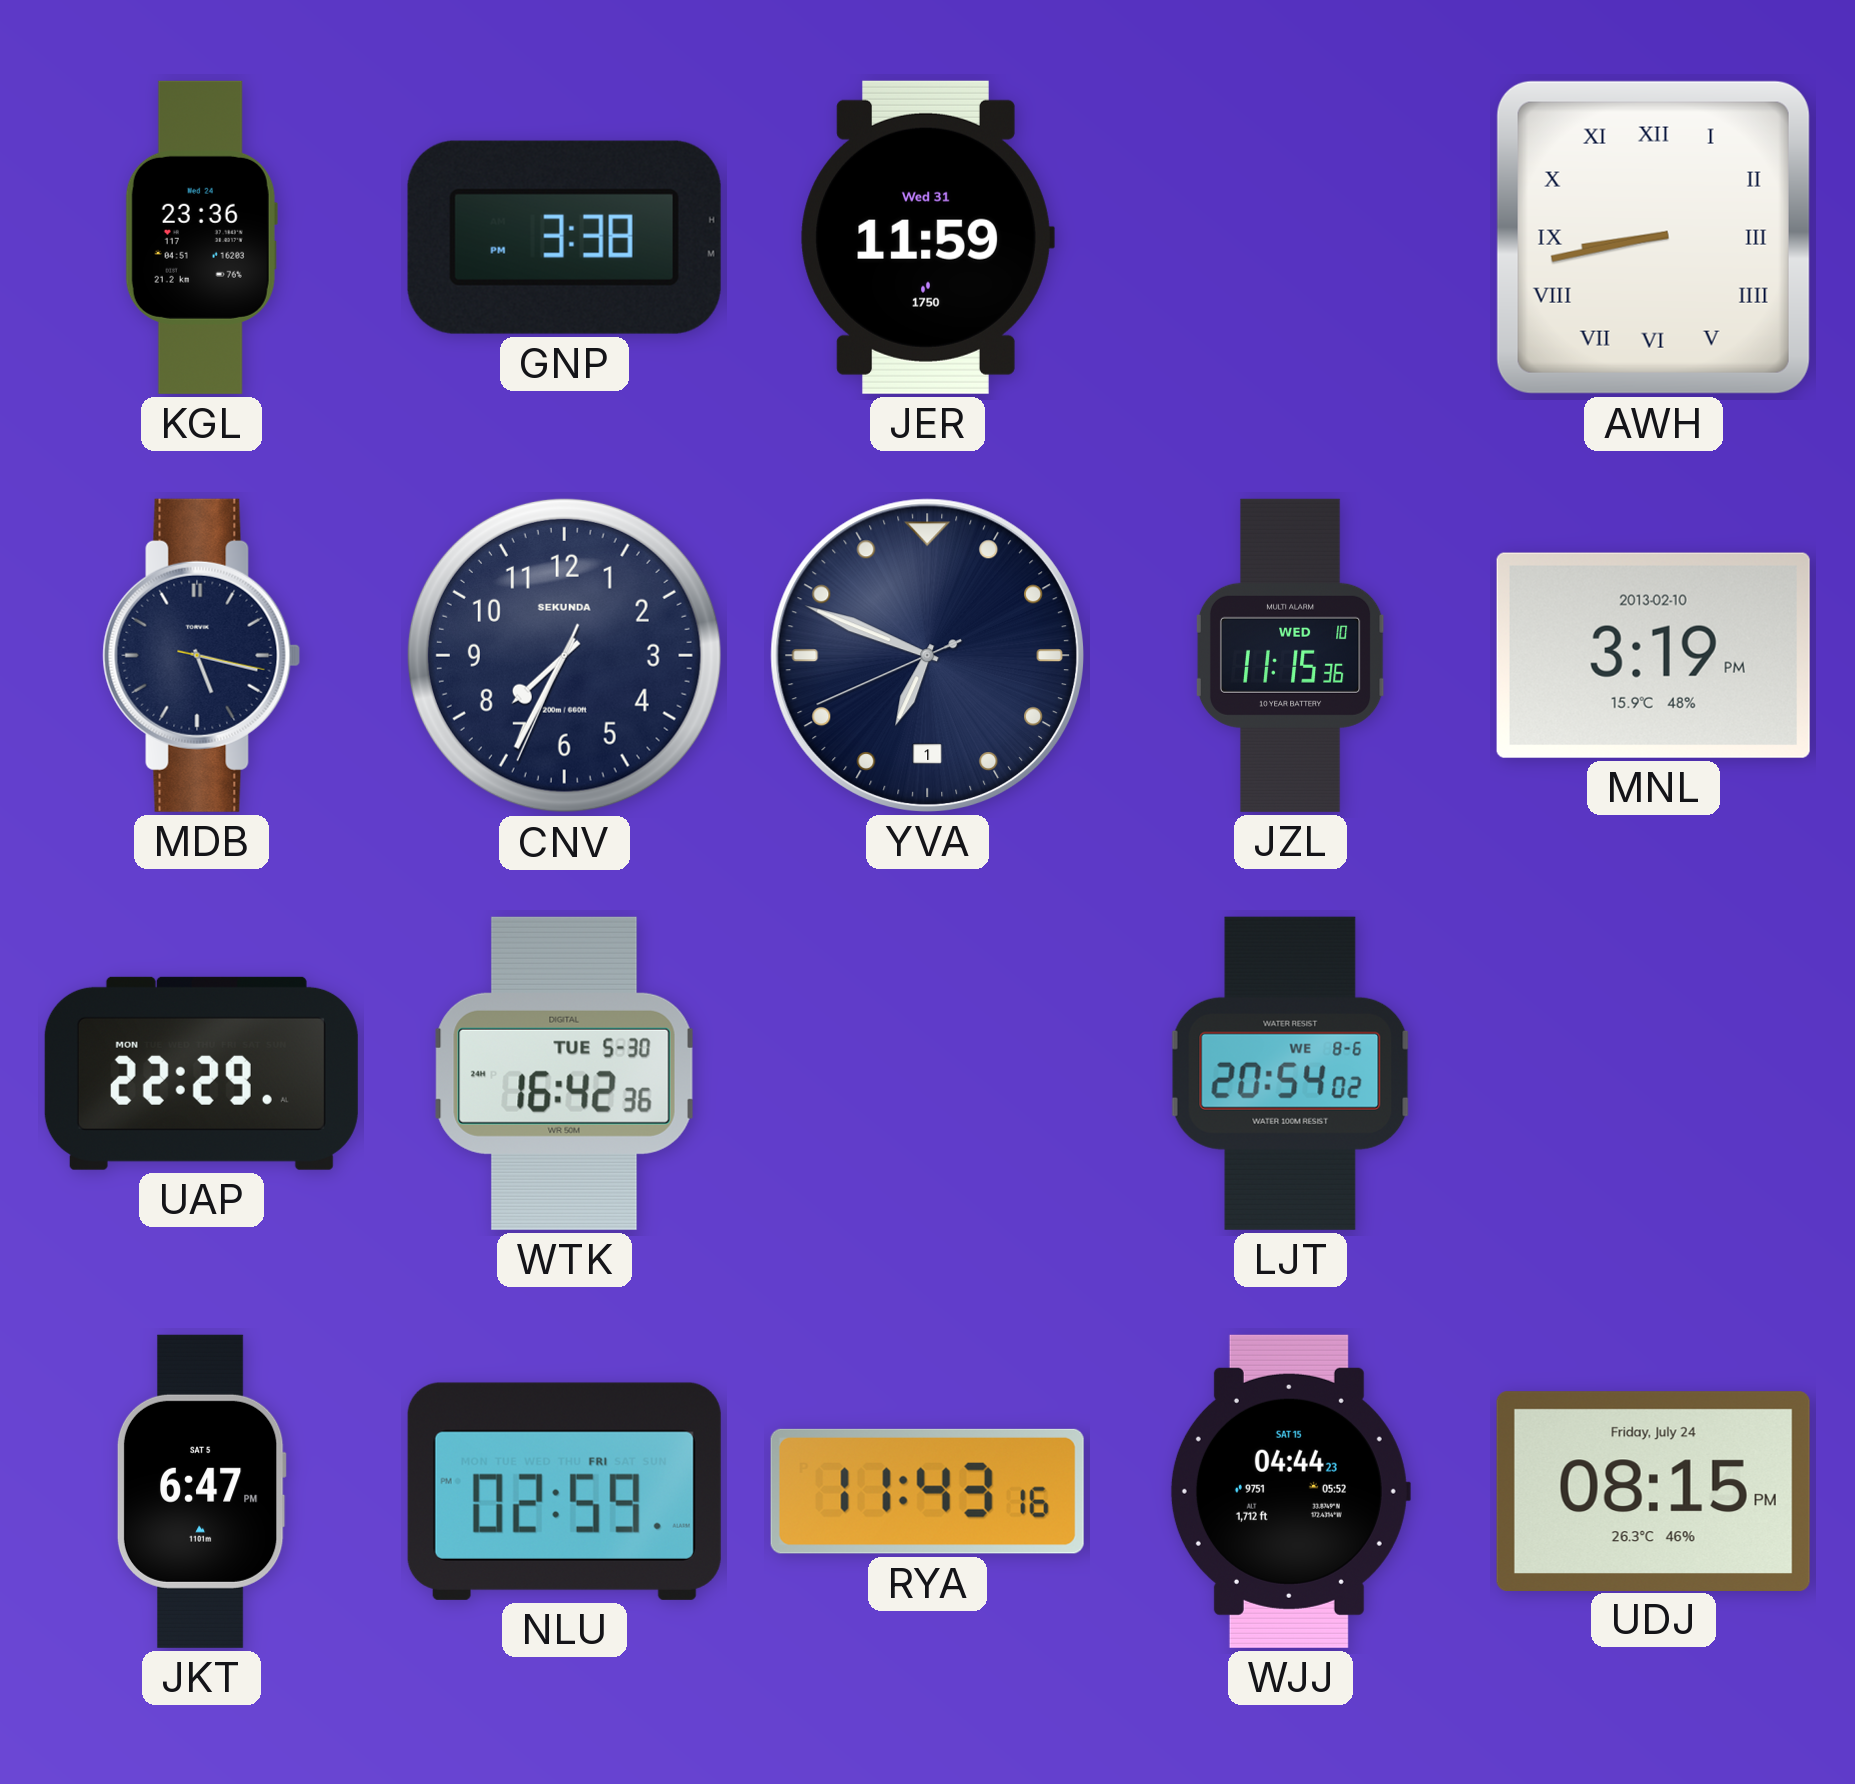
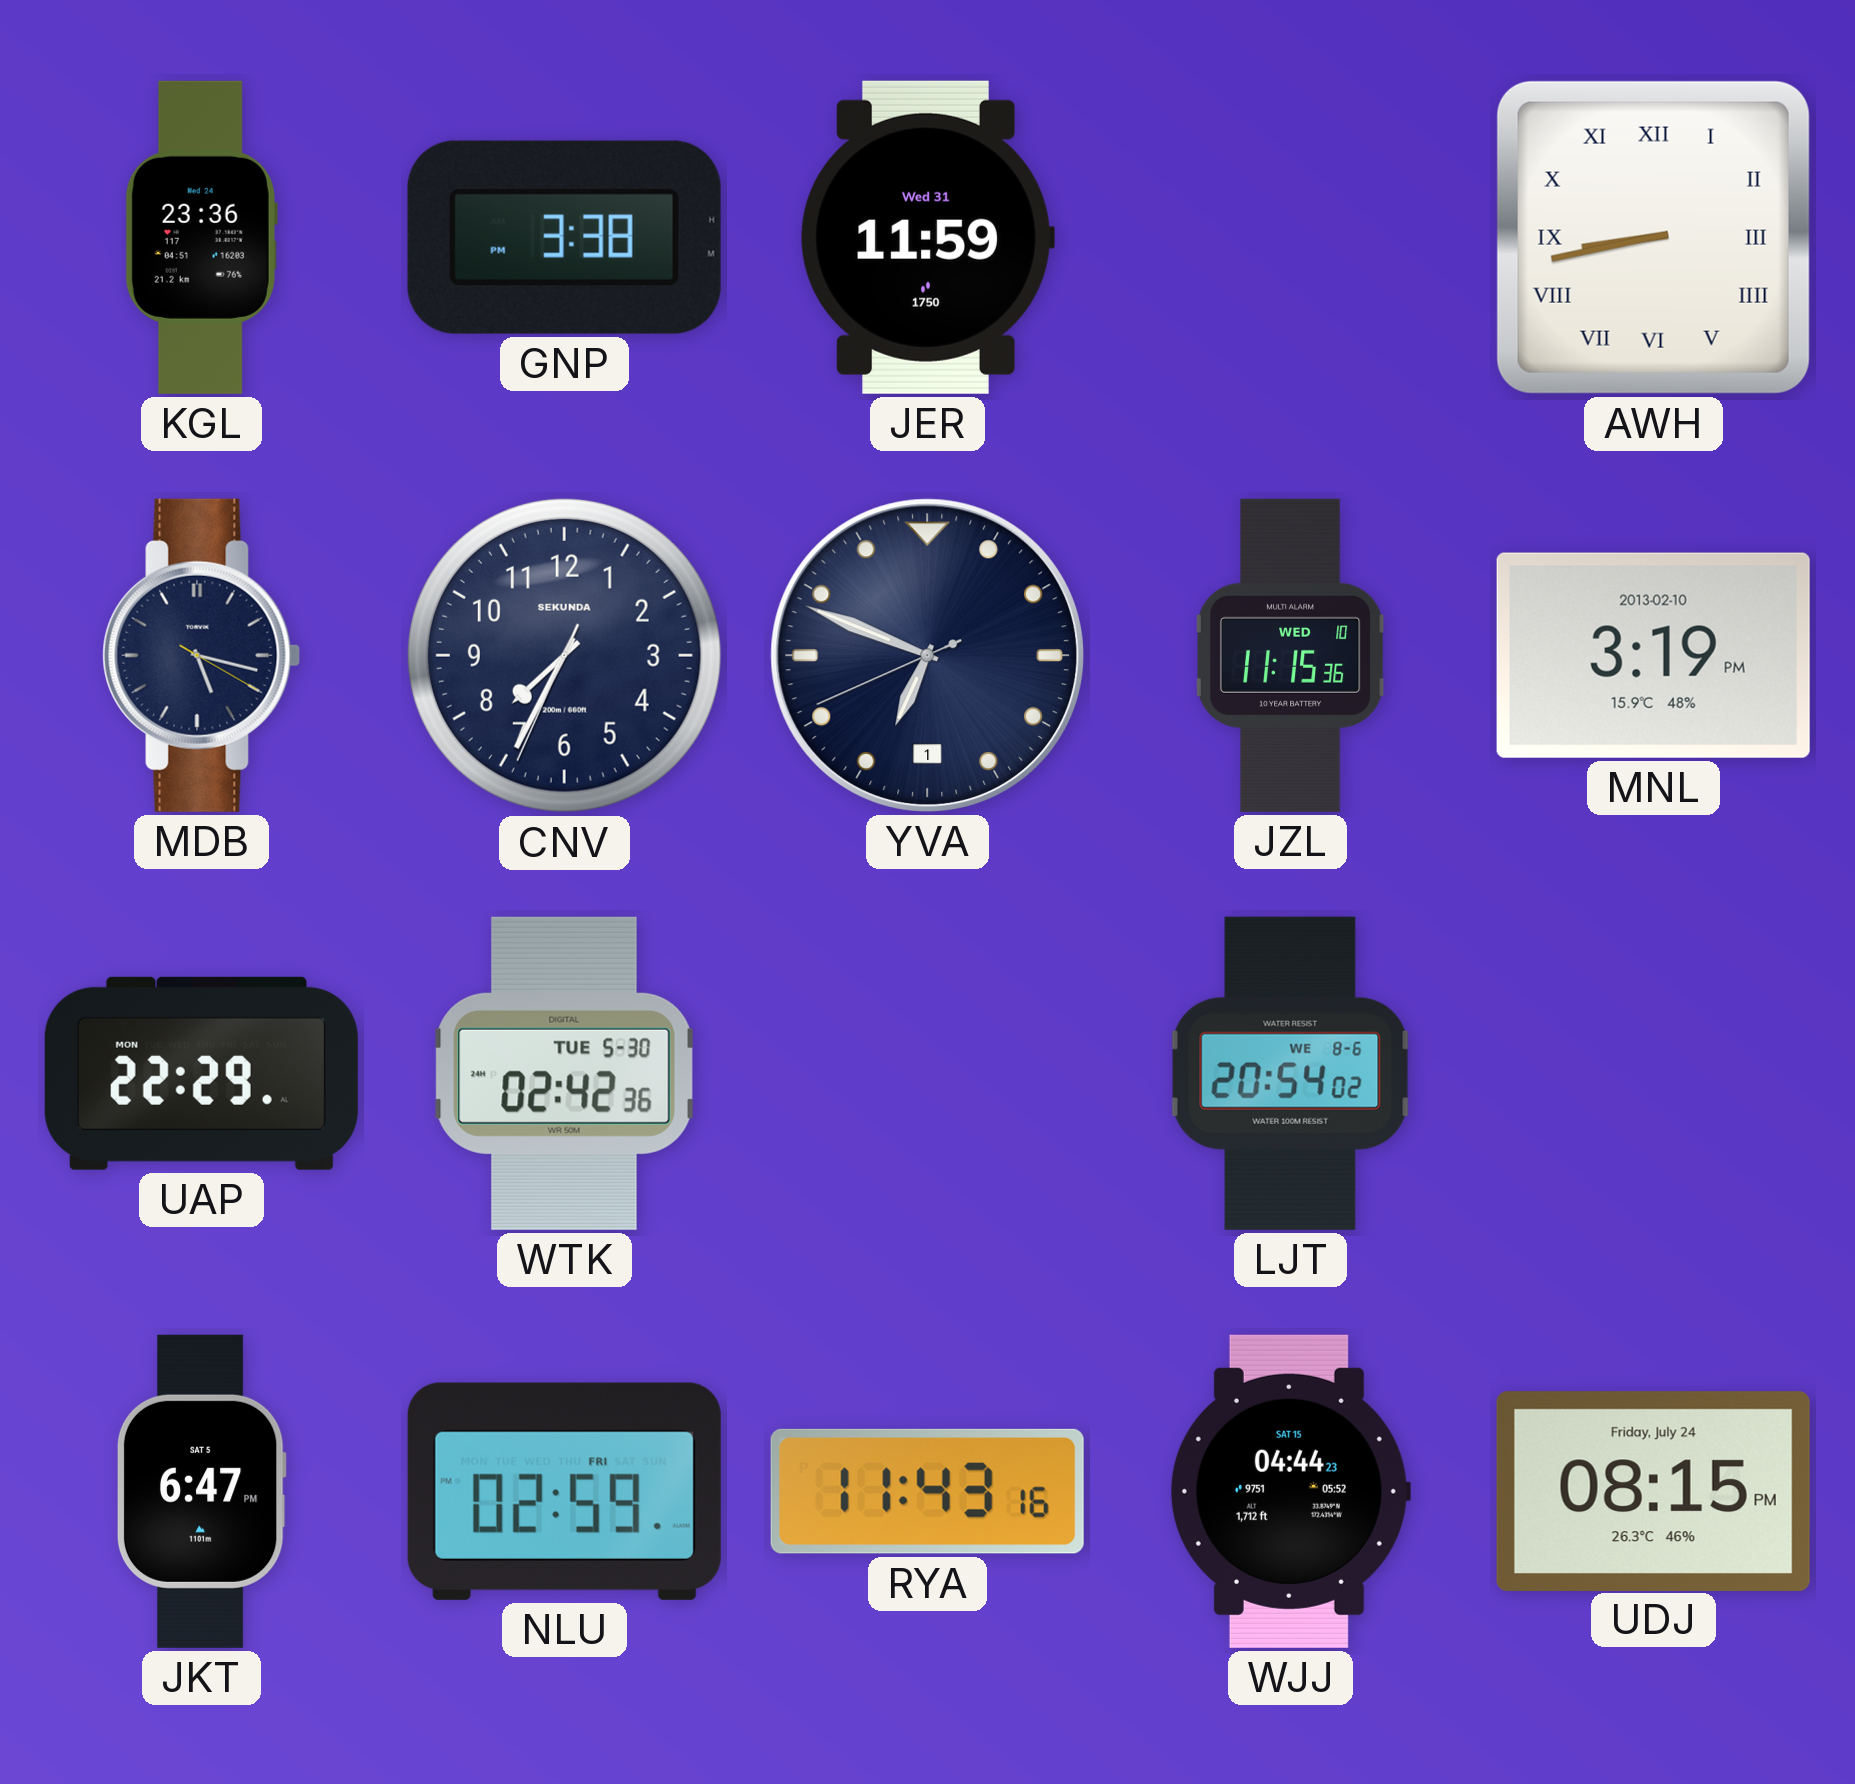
MDB: 5:17:17 -> 5:17:20
WTK: 16:42 -> 02:42
